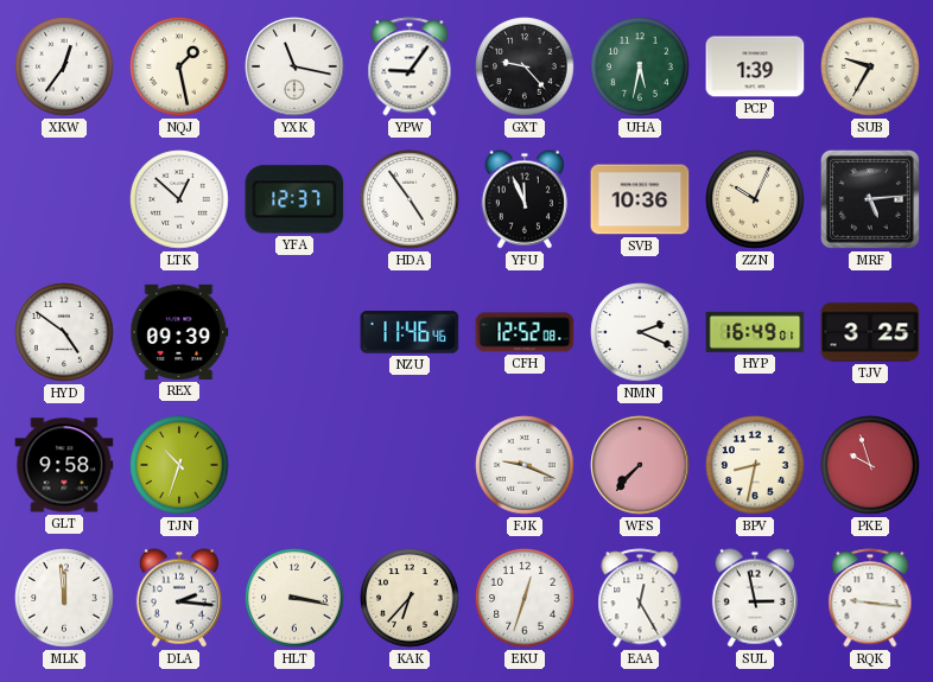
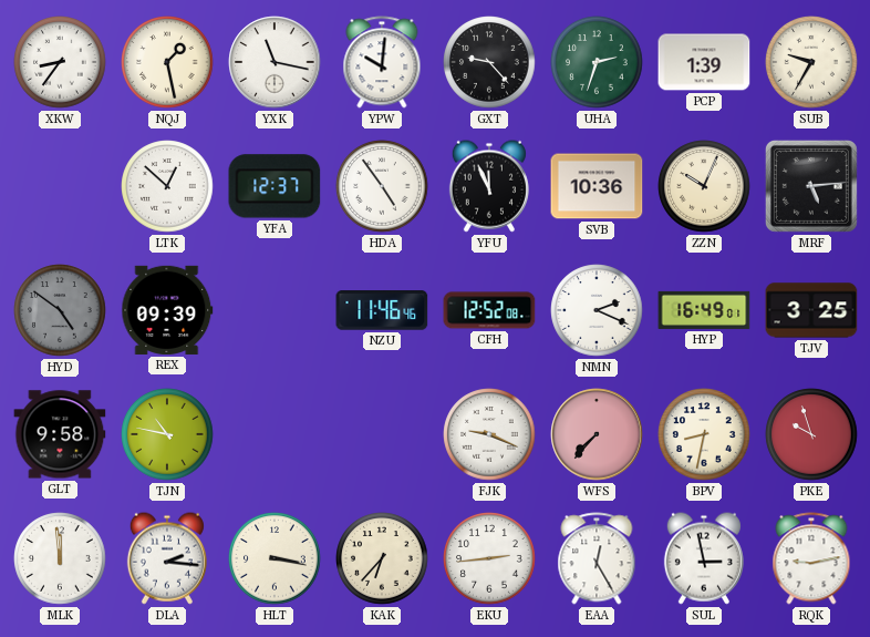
XKW: 12:36 -> 8:36
YPW: 9:06 -> 10:01
UHA: 5:32 -> 2:33
HYD dial: white -> grey
TJN: 10:33 -> 10:47
EKU: 12:33 -> 2:44
RQK: 9:16 -> 9:13
